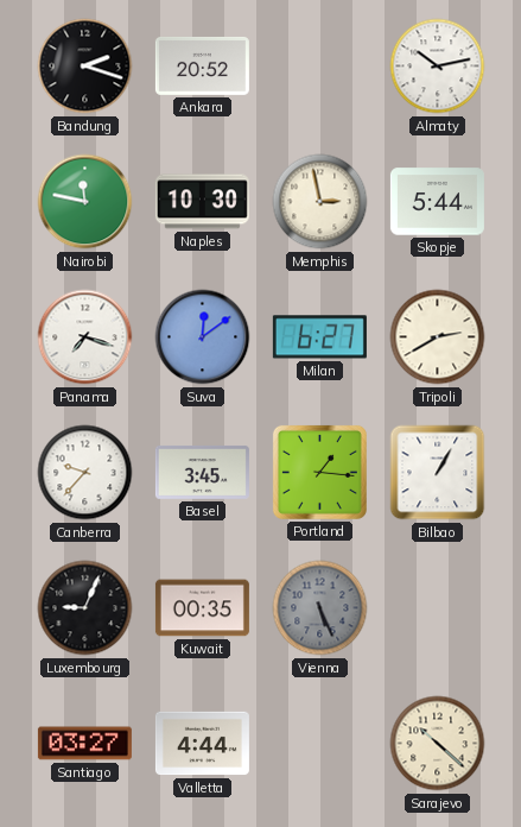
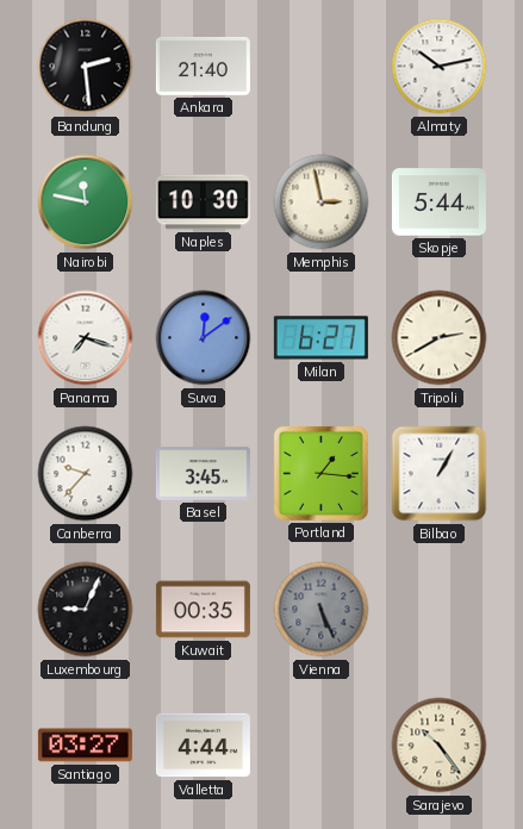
Bandung: 2:18 -> 2:29
Ankara: 20:52 -> 21:40
Sarajevo: 10:22 -> 10:24
